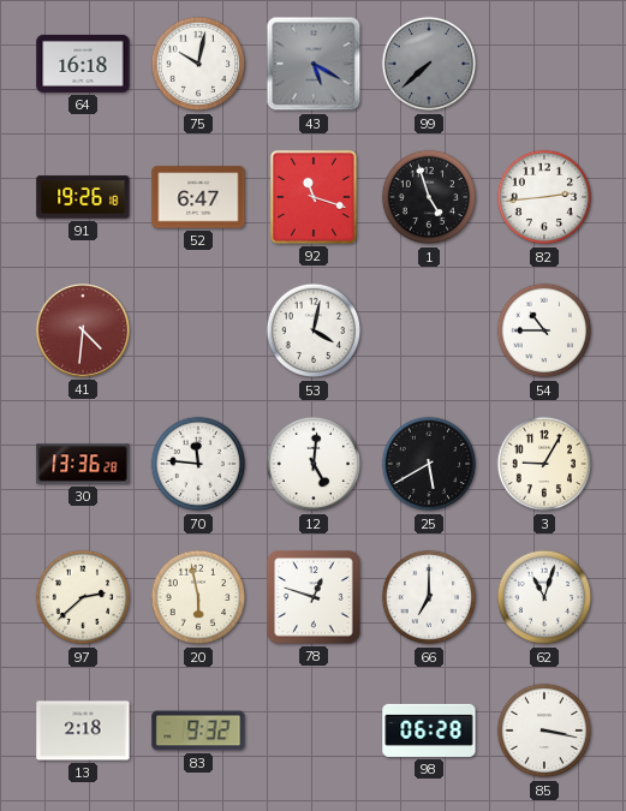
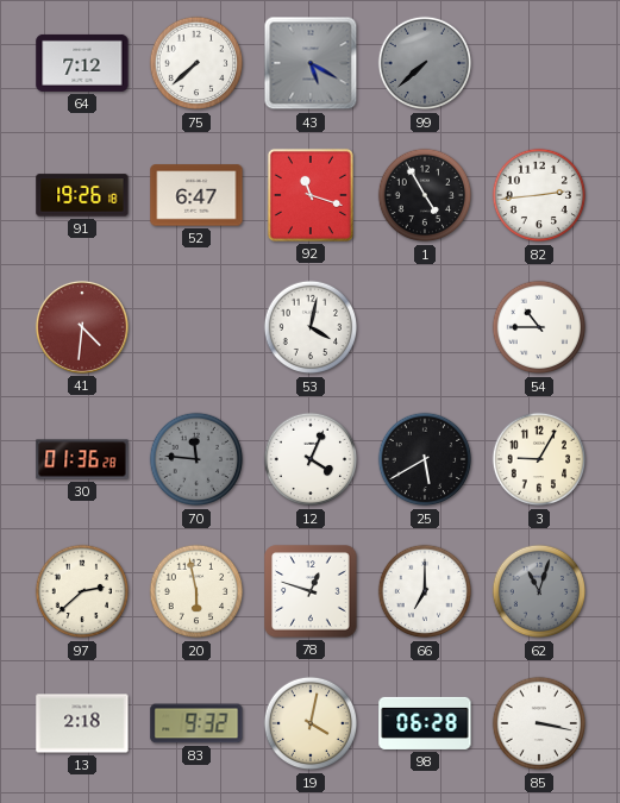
64: 16:18 -> 7:12
75: 10:02 -> 7:38
1: 4:57 -> 4:55
30: 13:36 -> 01:36
70 dial: white -> grey
12: 5:01 -> 4:04
62 dial: white -> grey
19: none -> 4:02
